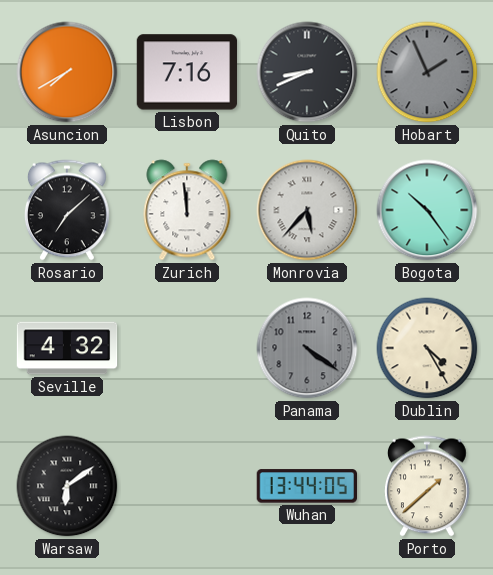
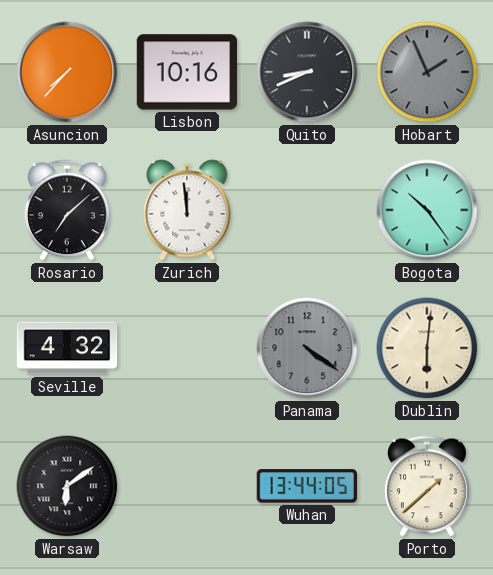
Asuncion: 7:40 -> 7:37
Lisbon: 7:16 -> 10:16
Monrovia: 5:37 -> none
Dublin: 4:25 -> 6:01
